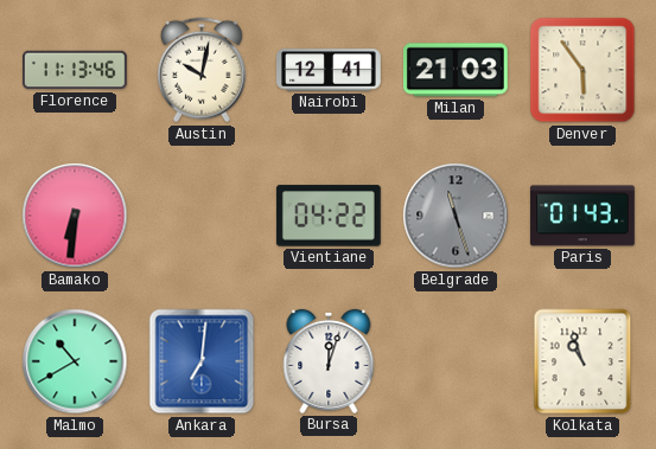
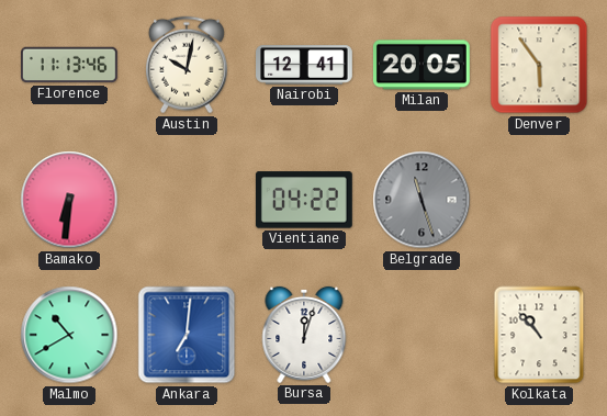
Milan: 21:03 -> 20:05
Paris: 01:43 -> none
Kolkata: 10:57 -> 10:53
